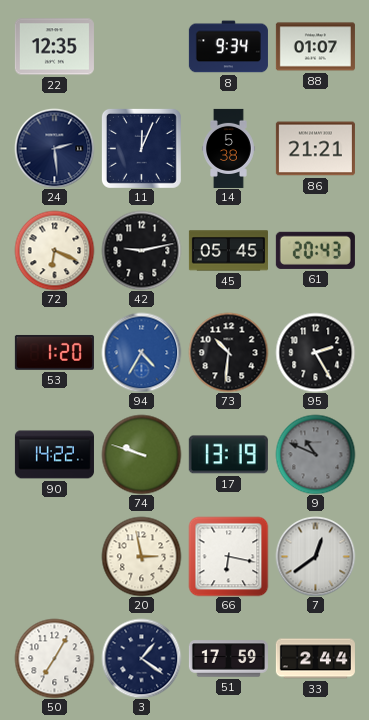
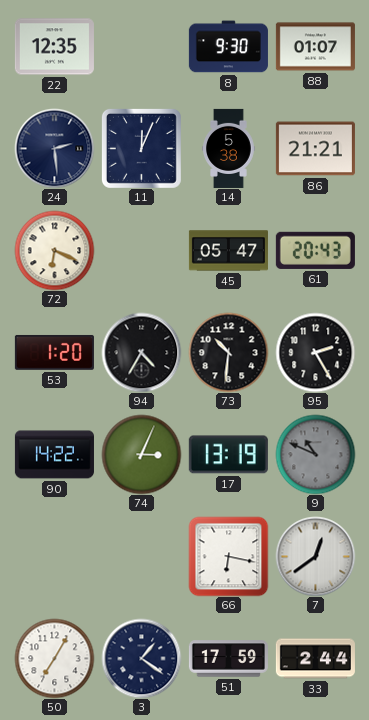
8: 9:34 -> 9:30
42: 9:13 -> none
45: 05:45 -> 05:47
94 dial: blue -> black
74: 9:48 -> 3:04
20: 2:58 -> none
